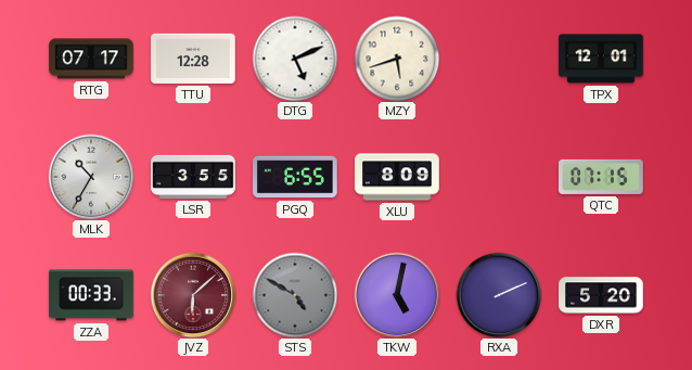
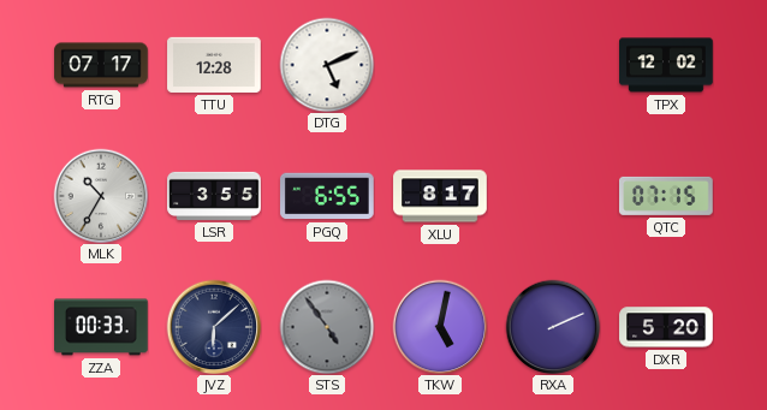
MZY: 5:42 -> none
TPX: 12:01 -> 12:02
XLU: 8:09 -> 8:17
JVZ dial: burgundy -> navy
STS: 4:50 -> 4:54
